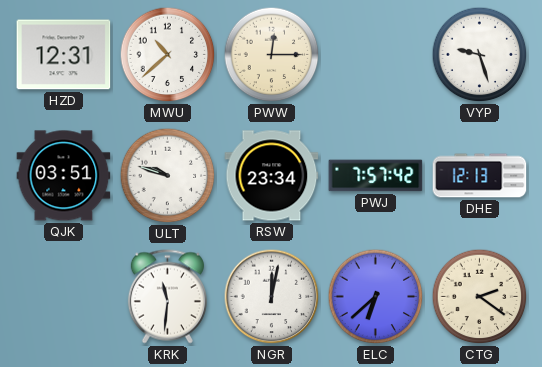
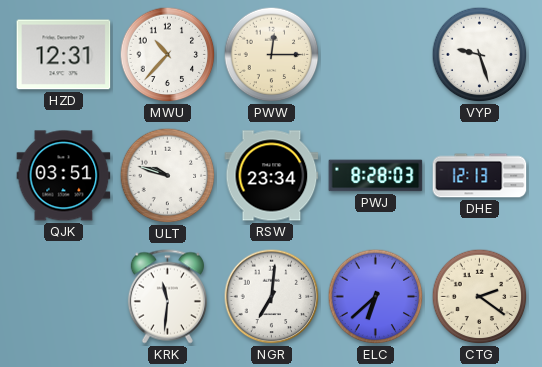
MWU: 10:38 -> 10:37
PWJ: 7:57 -> 8:28
NGR: 12:02 -> 7:01
